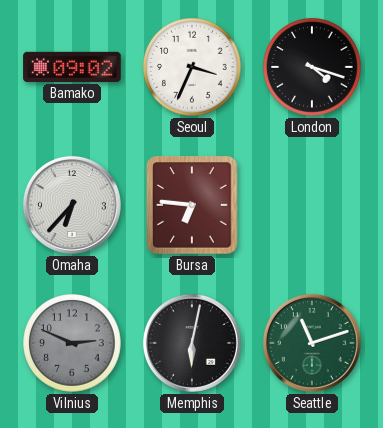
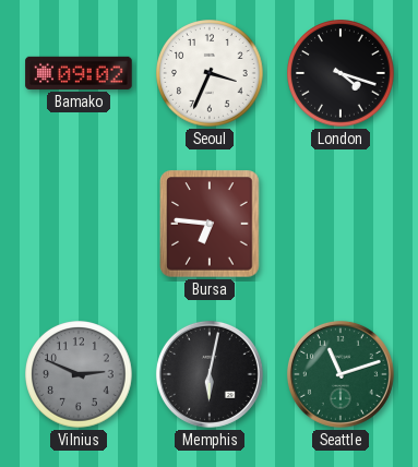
Omaha: 6:37 -> none
